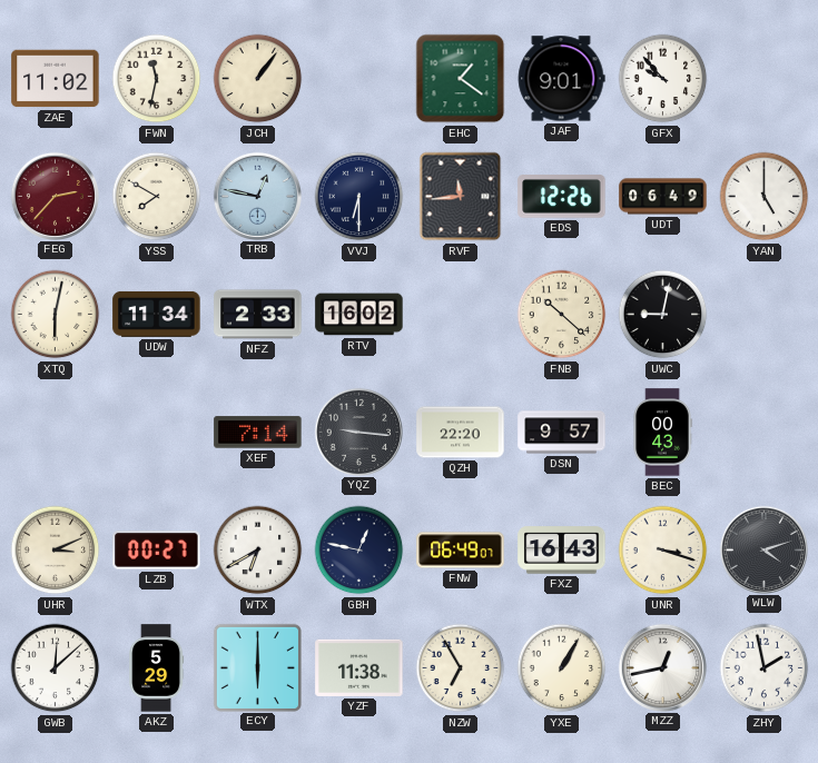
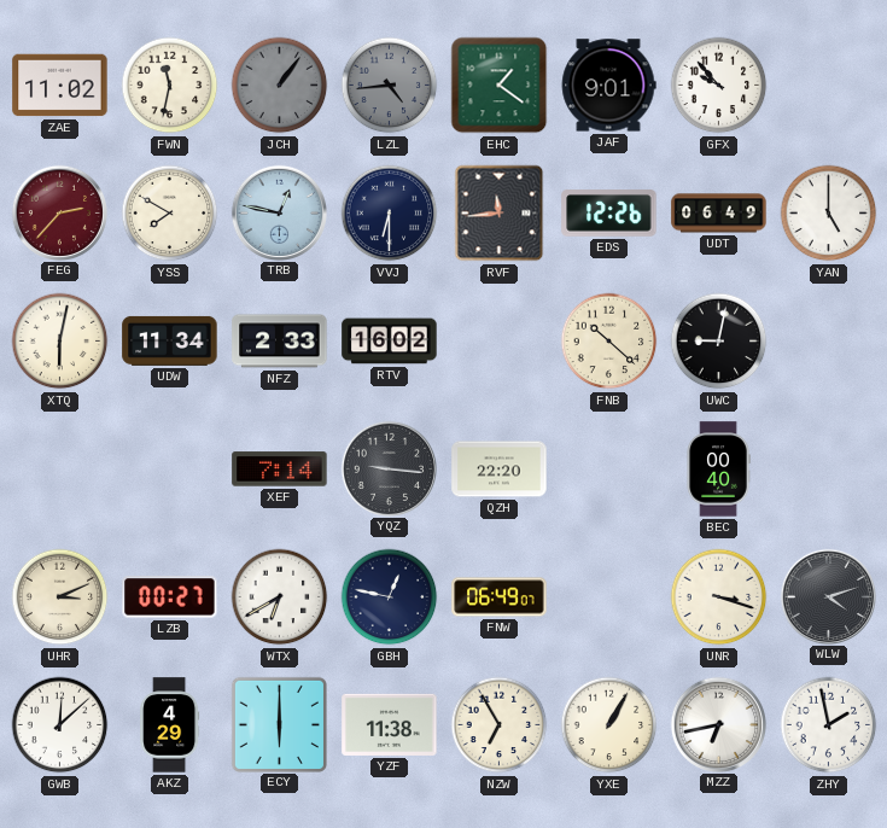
JCH dial: cream -> grey
LZL: none -> 4:44
DSN: 9:57 -> none
BEC: 00:43 -> 00:40
FXZ: 16:43 -> none
AKZ: 5:29 -> 4:29
MZZ: 12:43 -> 6:43
